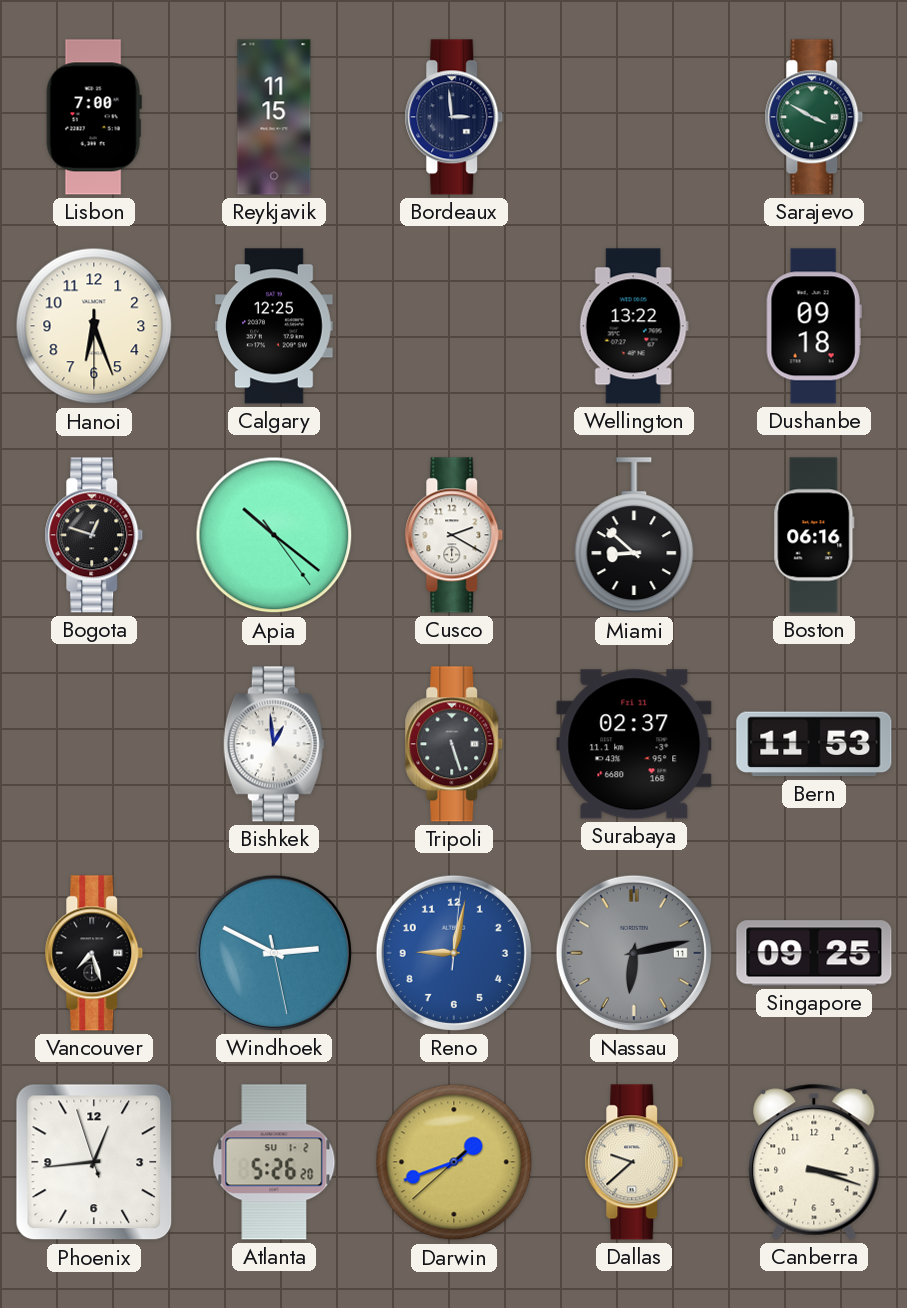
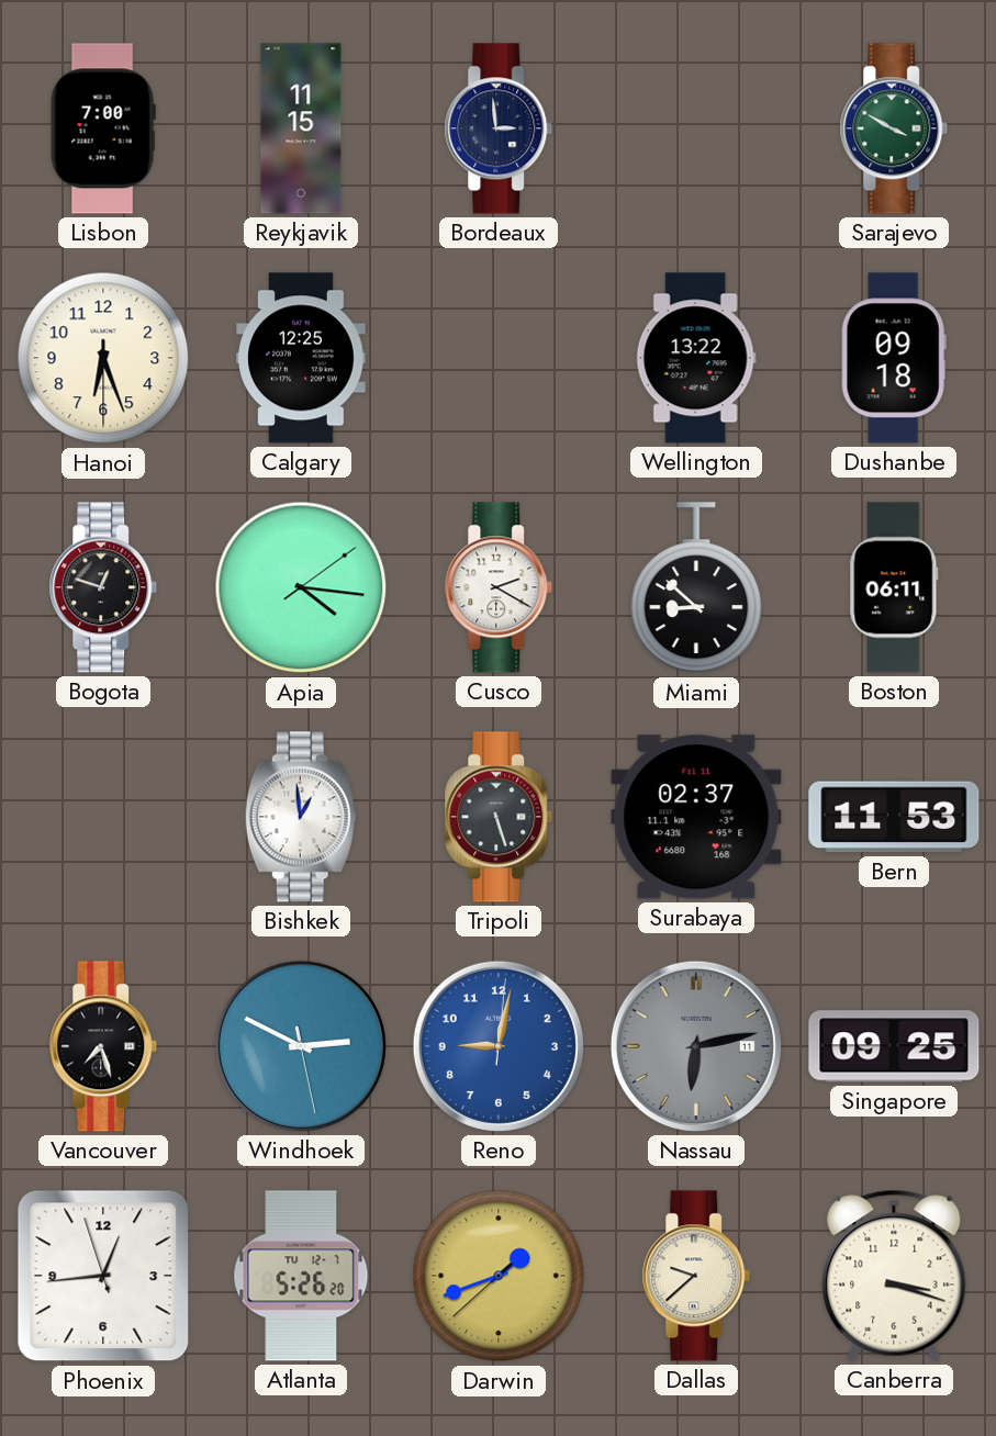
Apia: 10:21 -> 4:16
Boston: 06:16 -> 06:11
Atlanta date: SU 1-2 -> TU 12-7
